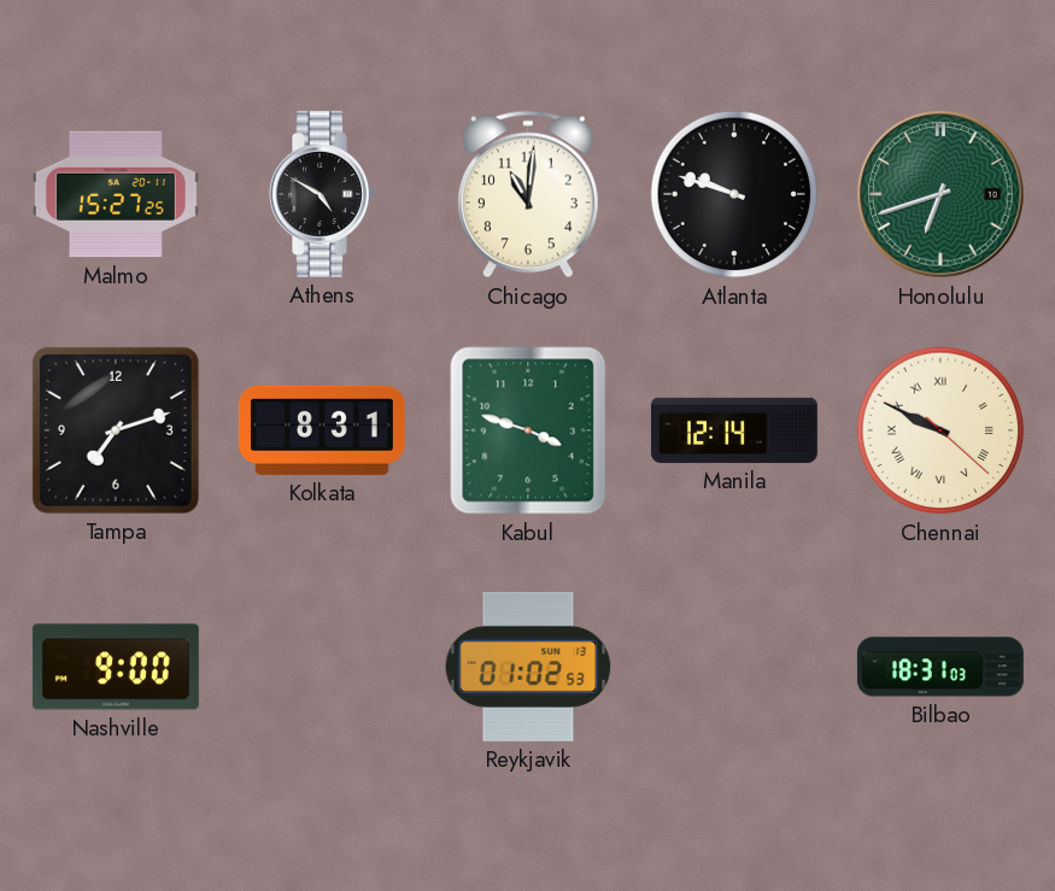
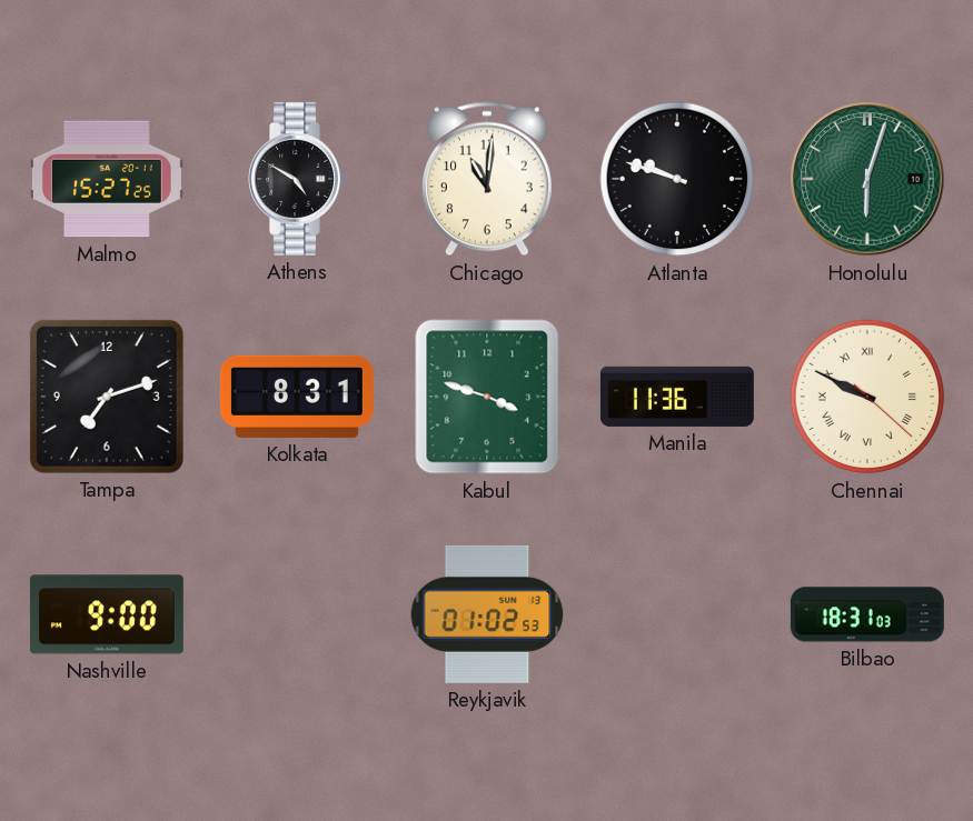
Honolulu: 6:42 -> 6:03
Manila: 12:14 -> 11:36
